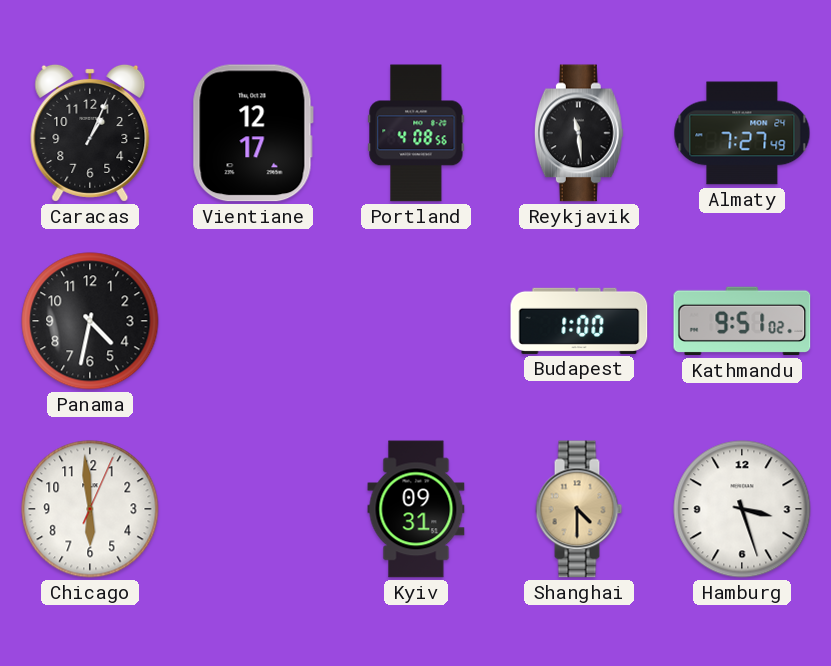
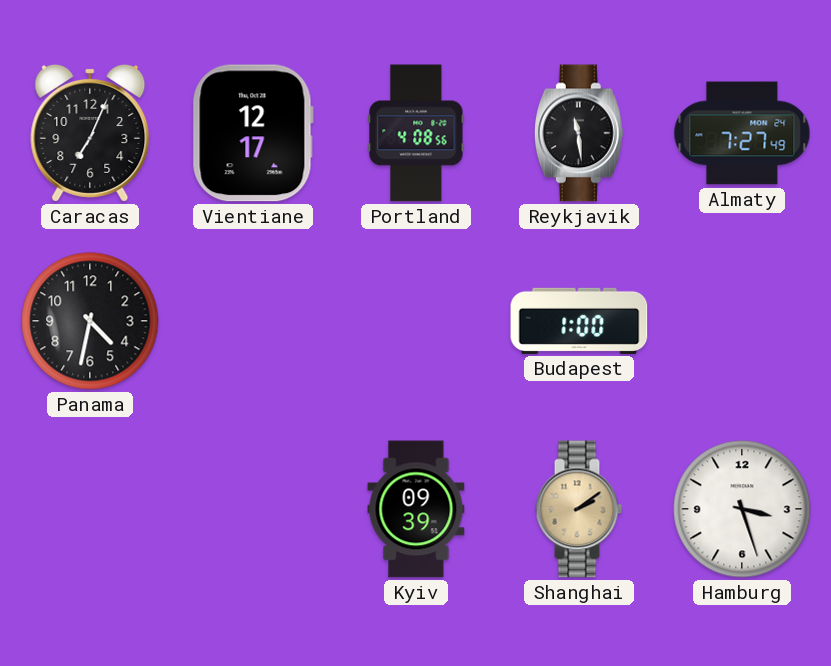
Caracas: 1:04 -> 7:04
Kathmandu: 9:51 -> none
Chicago: 5:59 -> none
Kyiv: 09:31 -> 09:39
Shanghai: 4:30 -> 2:09
